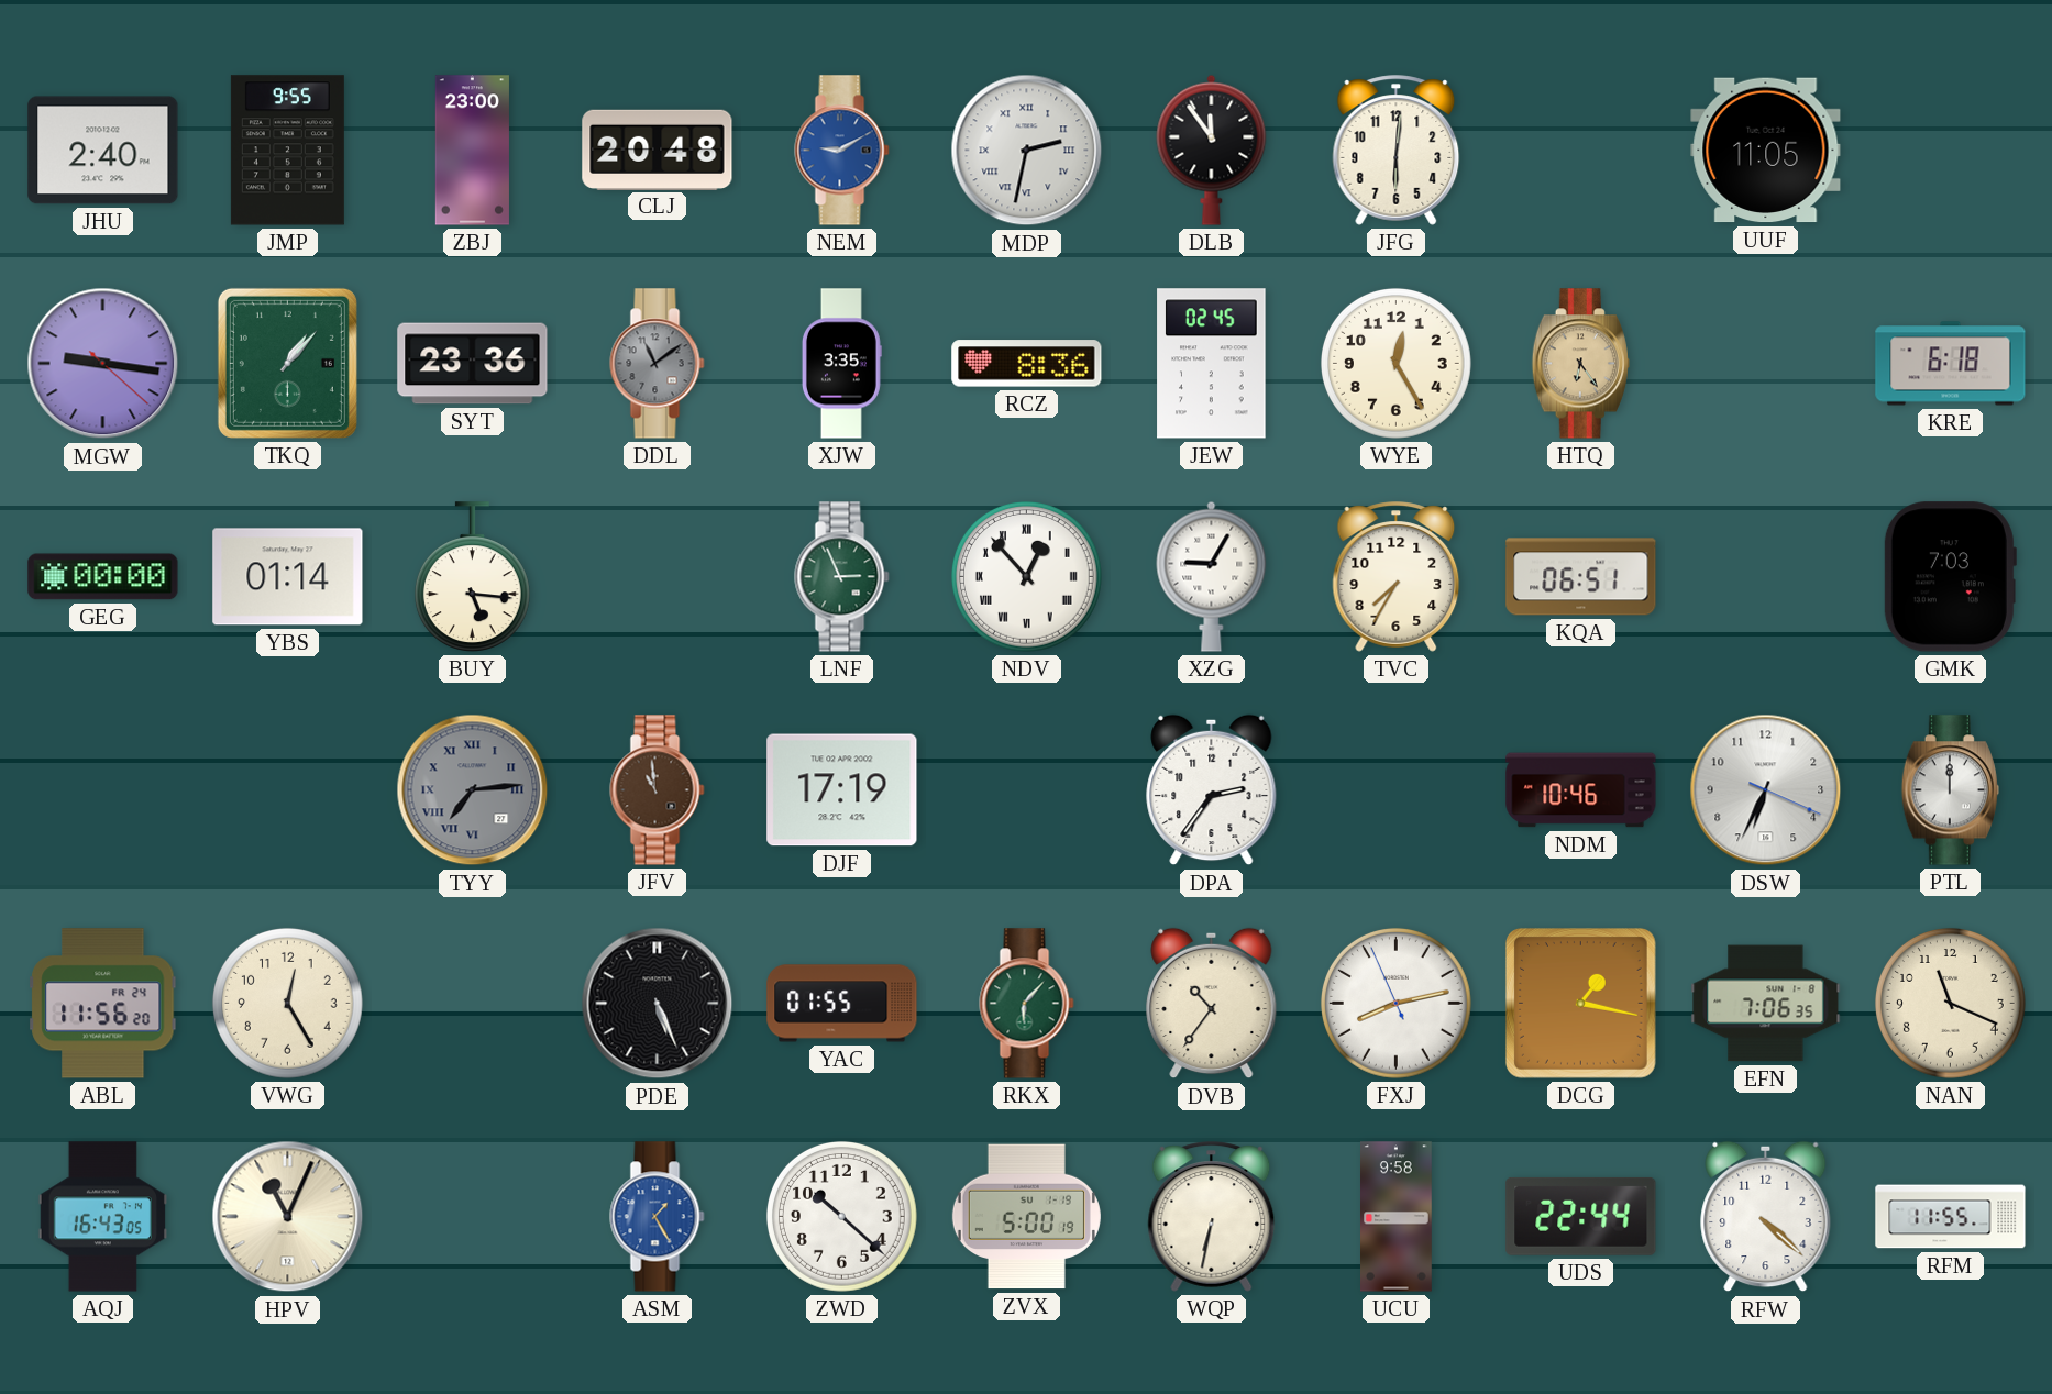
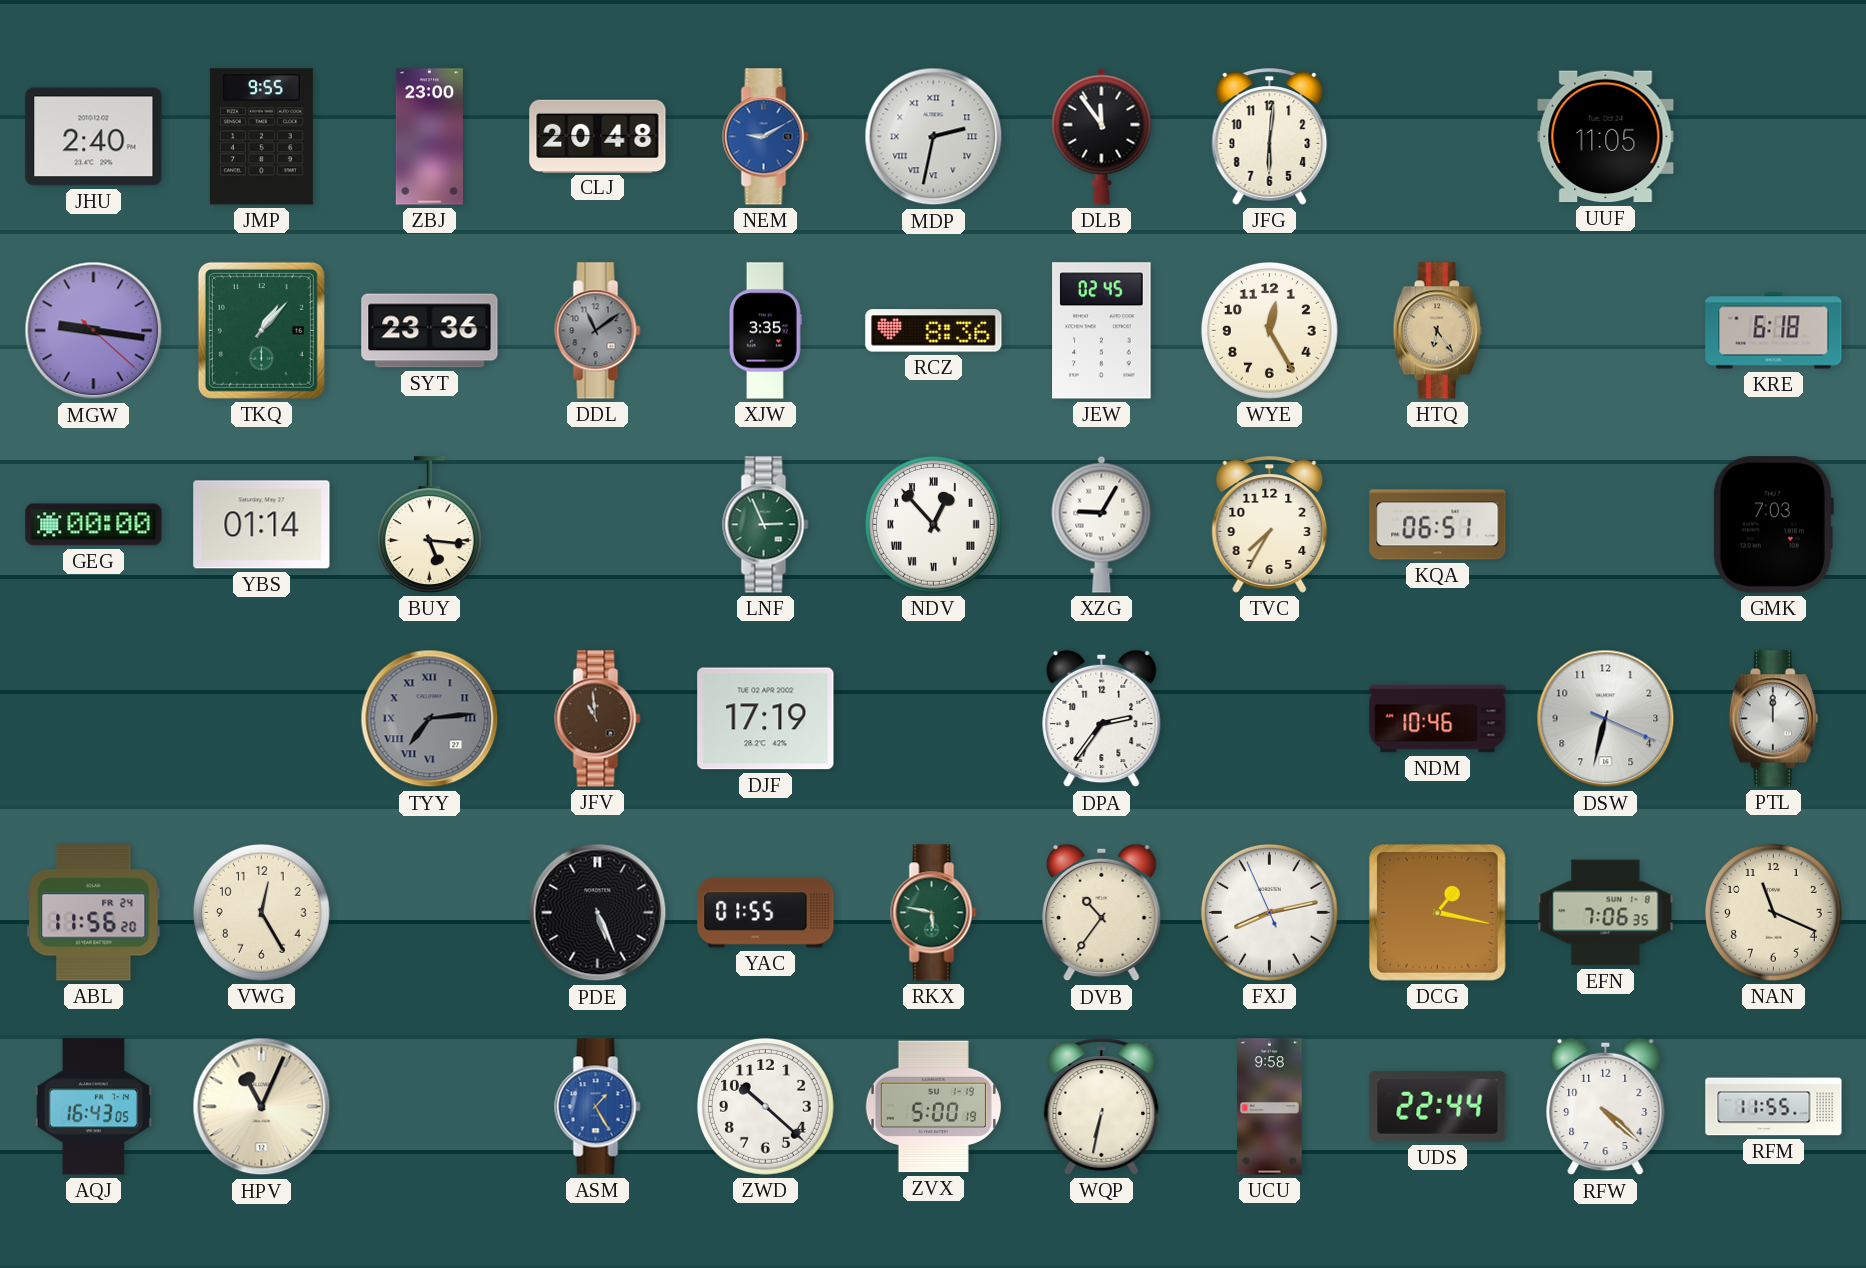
DSW: 6:34 -> 6:32
RKX: 6:07 -> 5:47
